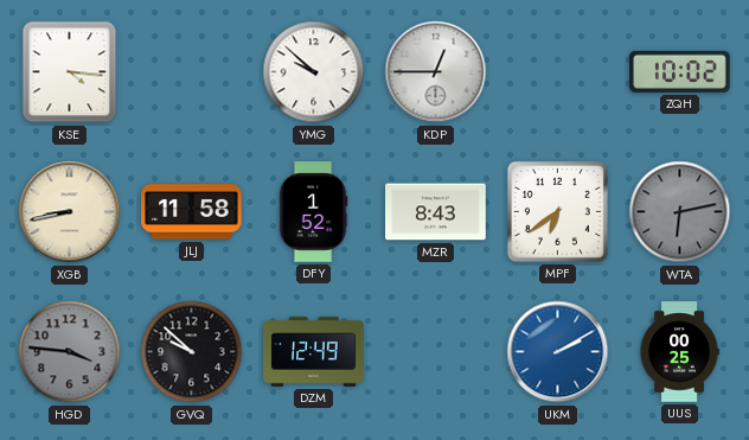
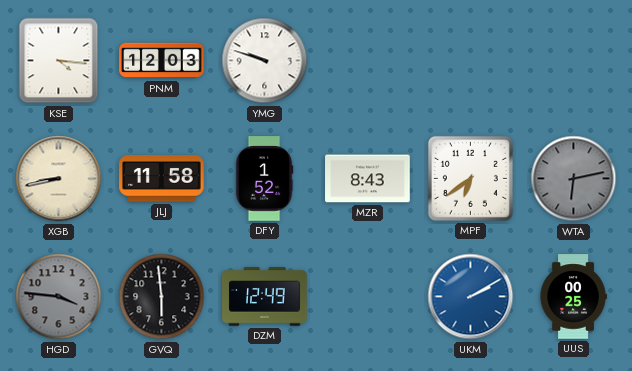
PNM: none -> 12:03
YMG: 9:52 -> 9:48
KDP: 12:45 -> none
ZQH: 10:02 -> none
GVQ: 9:52 -> 5:59
